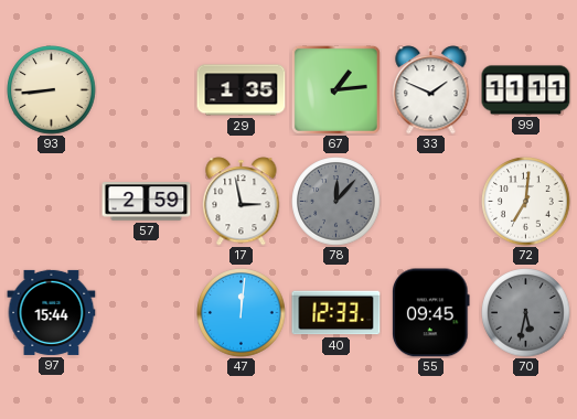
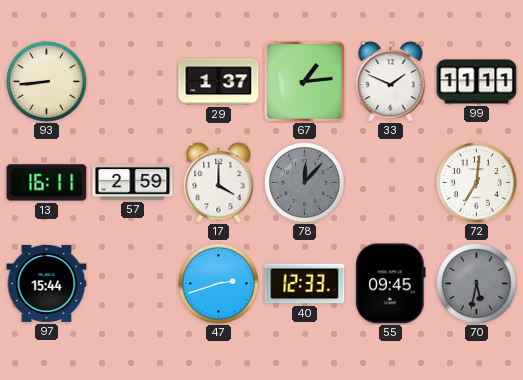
29: 1:35 -> 1:37
13: none -> 16:11
17: 2:58 -> 4:00
47: 12:01 -> 2:42
